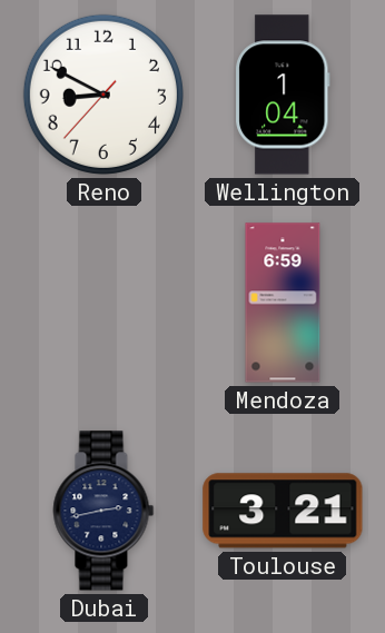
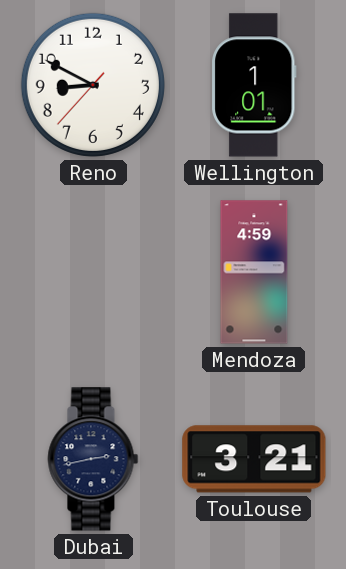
Wellington: 1:04 -> 1:01
Mendoza: 6:59 -> 4:59
